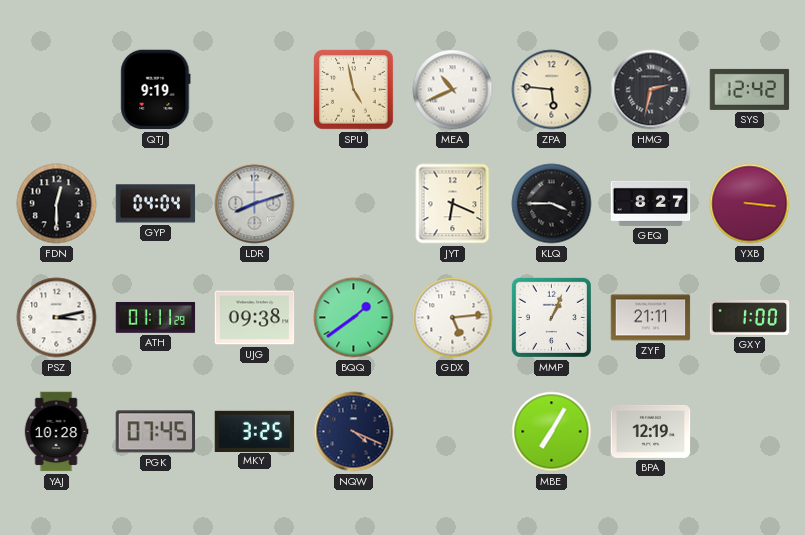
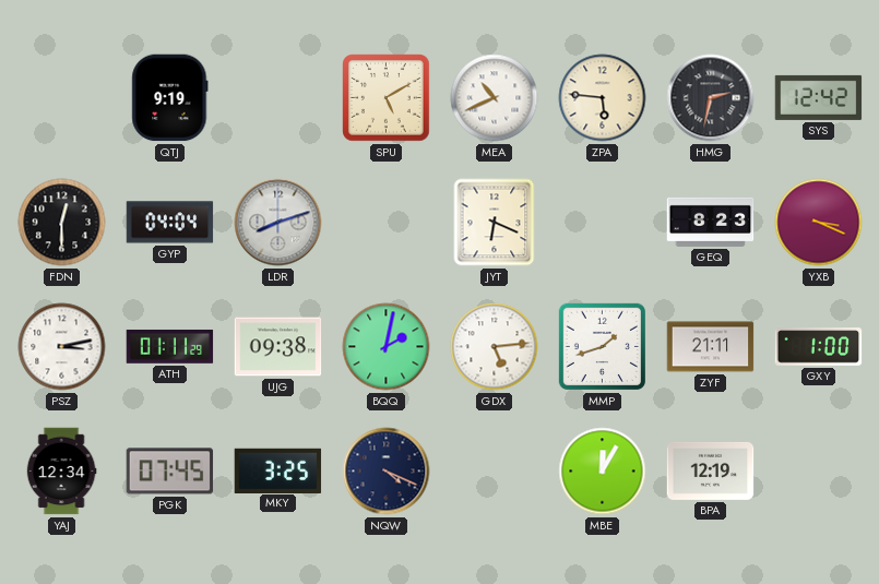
SPU: 4:58 -> 5:10
KLQ: 3:45 -> none
GEQ: 8:27 -> 8:23
YXB: 3:16 -> 3:19
BQQ: 1:39 -> 2:02
MMP: 1:04 -> 1:42
YAJ: 10:28 -> 12:34
MBE: 7:05 -> 12:05
